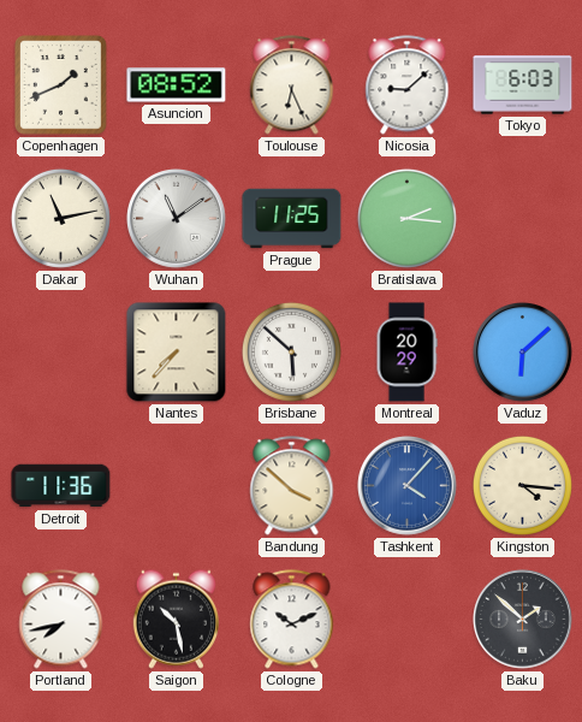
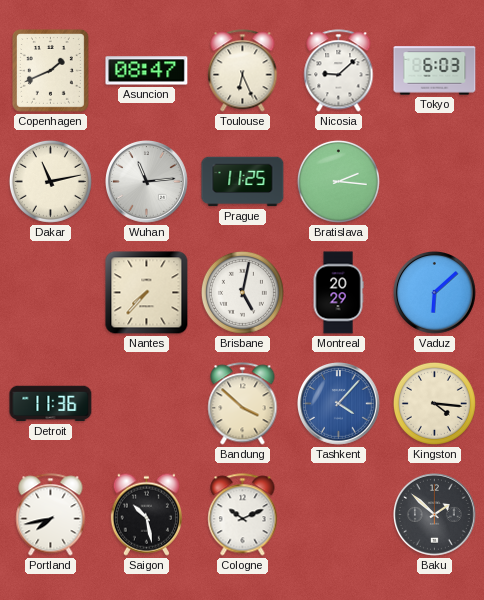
Asuncion: 08:52 -> 08:47
Wuhan: 11:09 -> 11:14
Brisbane: 5:52 -> 5:02
